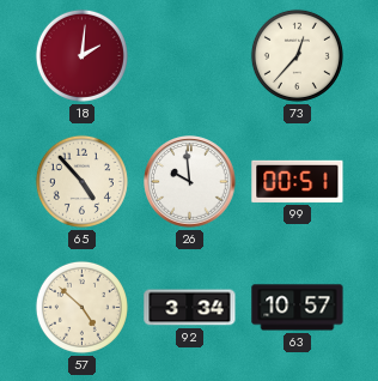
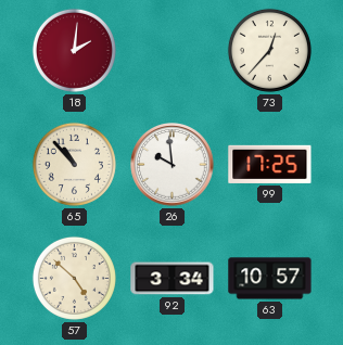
65: 4:53 -> 10:53
99: 00:51 -> 17:25
